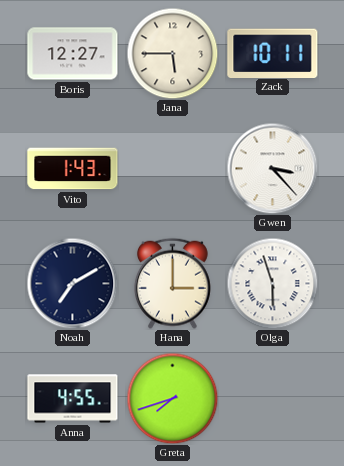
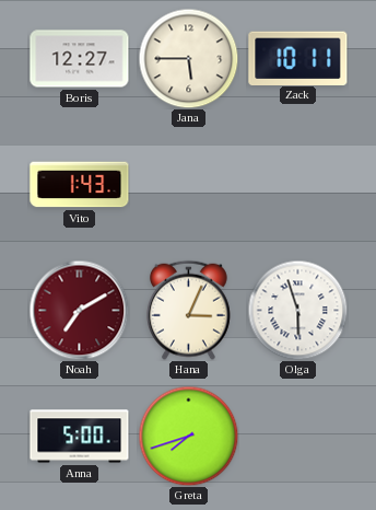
Gwen: 3:23 -> none
Noah dial: navy -> burgundy
Hana: 3:00 -> 3:04
Anna: 4:55 -> 5:00
